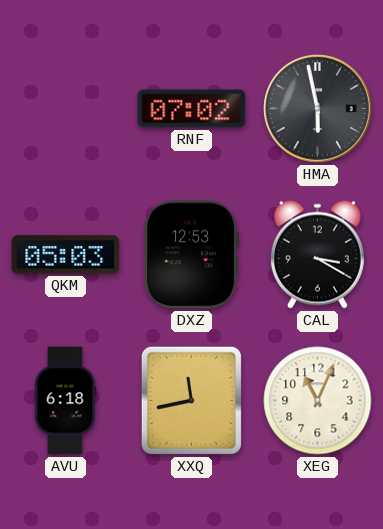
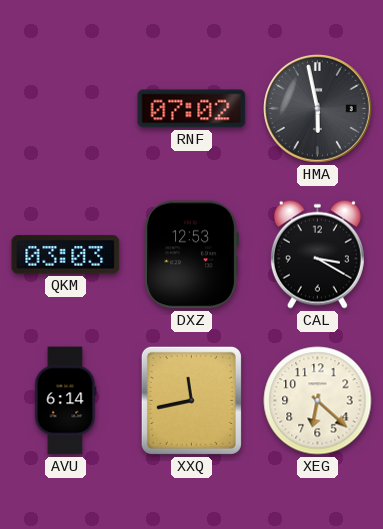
QKM: 05:03 -> 03:03
AVU: 6:18 -> 6:14
XEG: 11:04 -> 6:22
